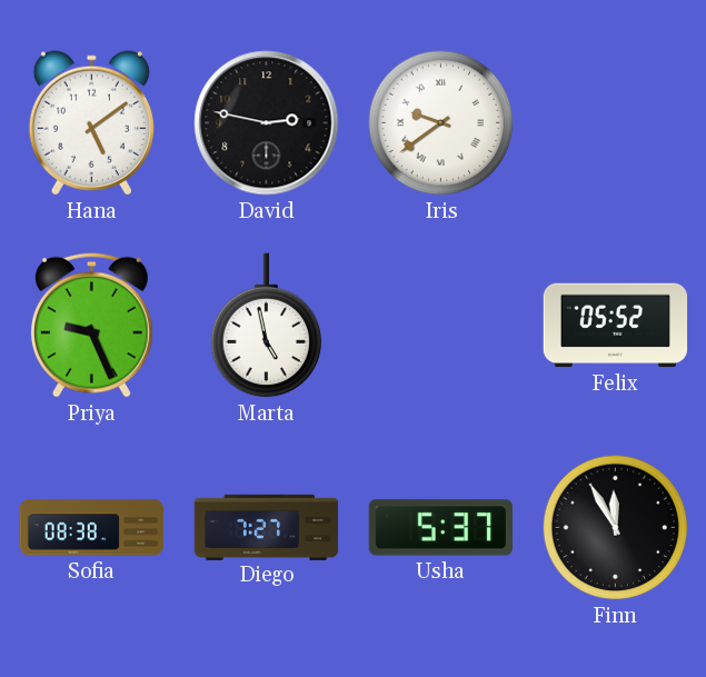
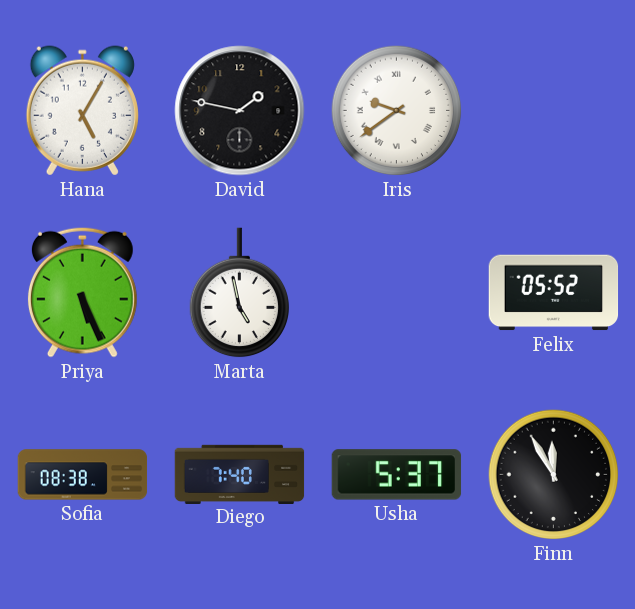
Hana: 5:09 -> 5:05
David: 2:47 -> 1:47
Priya: 9:26 -> 5:26
Diego: 7:27 -> 7:40
